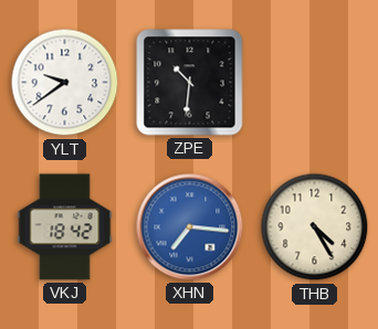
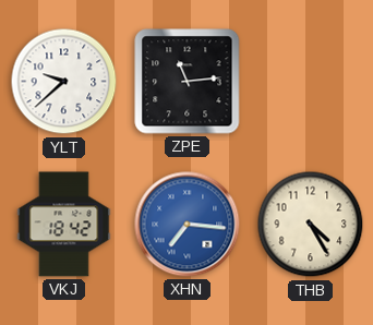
YLT: 9:39 -> 9:38
ZPE: 10:31 -> 11:14
